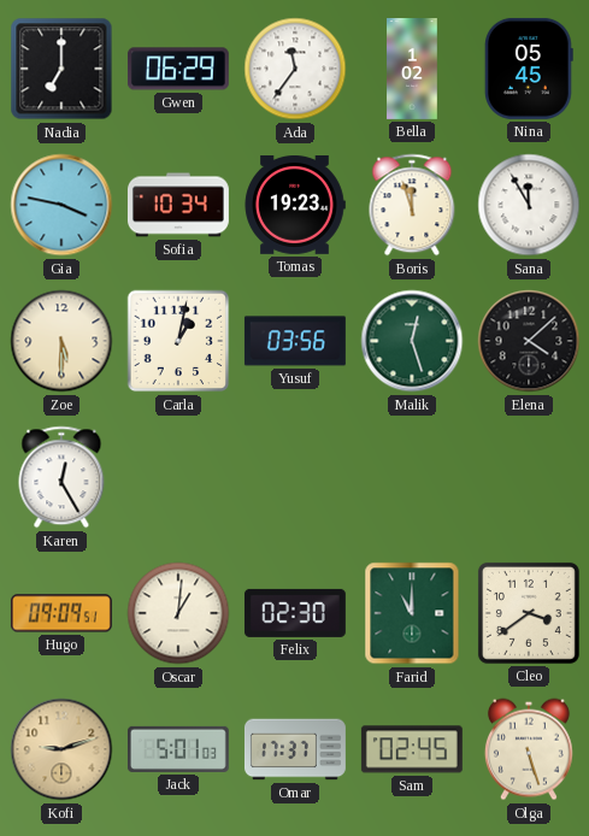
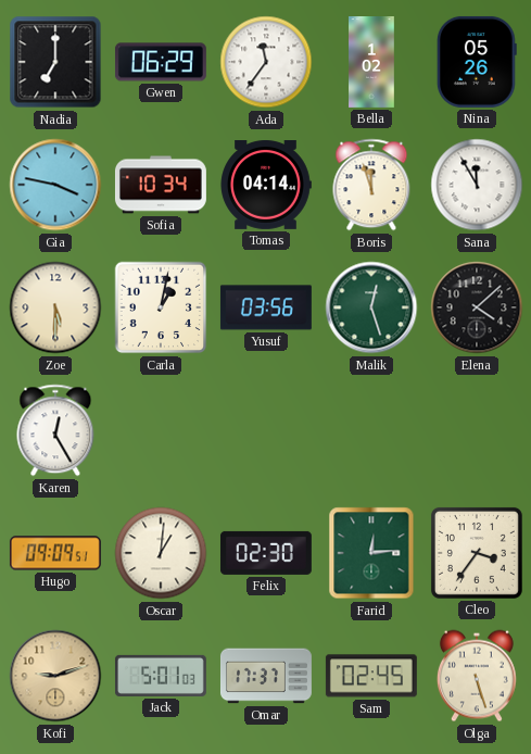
Nina: 05:45 -> 05:26
Tomas: 19:23 -> 04:14
Farid: 11:00 -> 12:14
Cleo: 3:39 -> 3:36
